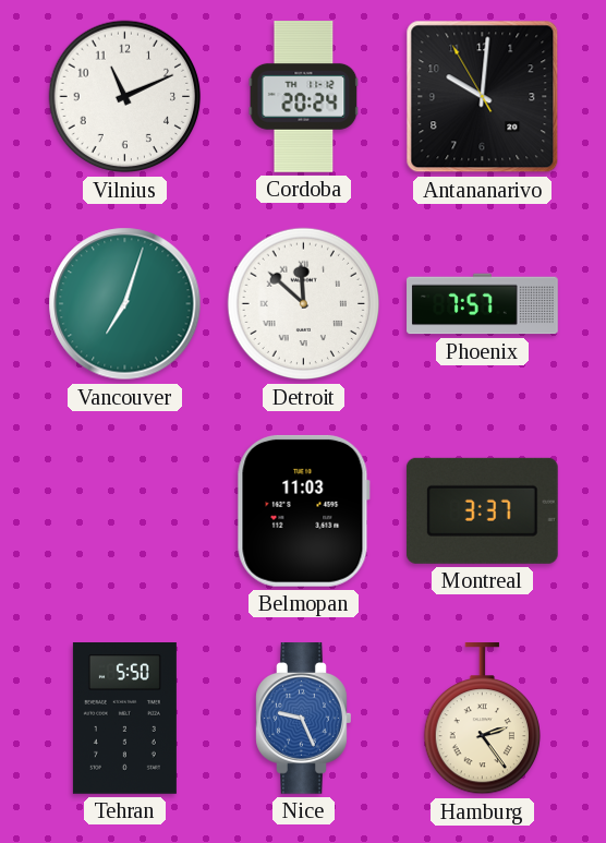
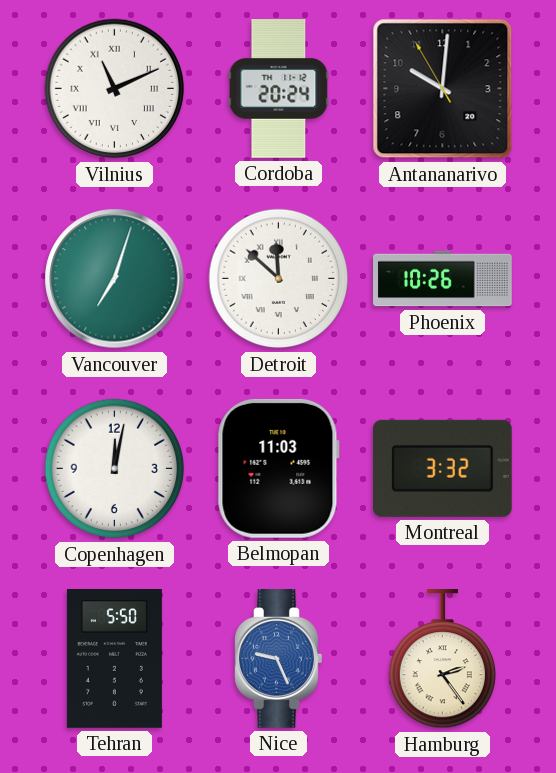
Vilnius numerals: Arabic -> Roman
Phoenix: 7:57 -> 10:26
Copenhagen: none -> 12:02
Montreal: 3:37 -> 3:32
